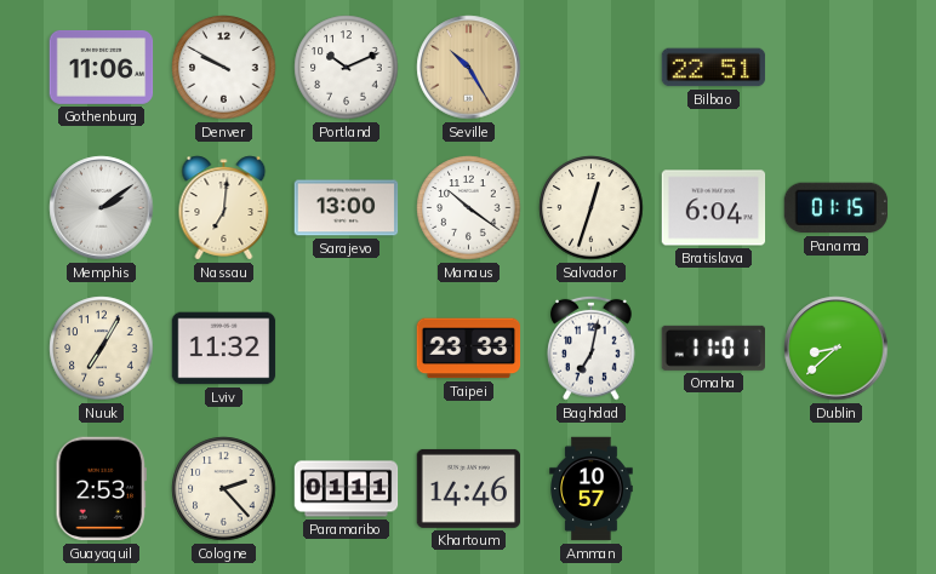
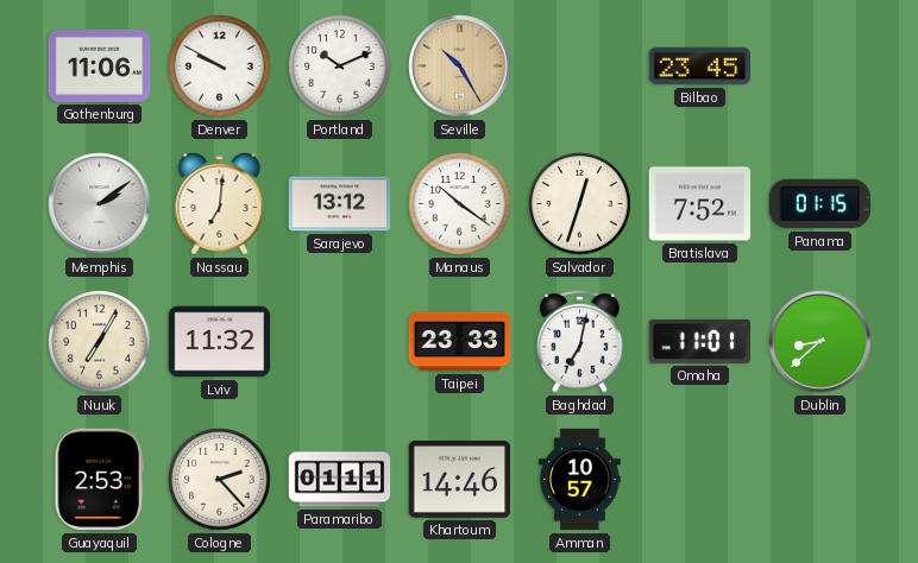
Bilbao: 22:51 -> 23:45
Sarajevo: 13:00 -> 13:12
Bratislava: 6:04 -> 7:52
